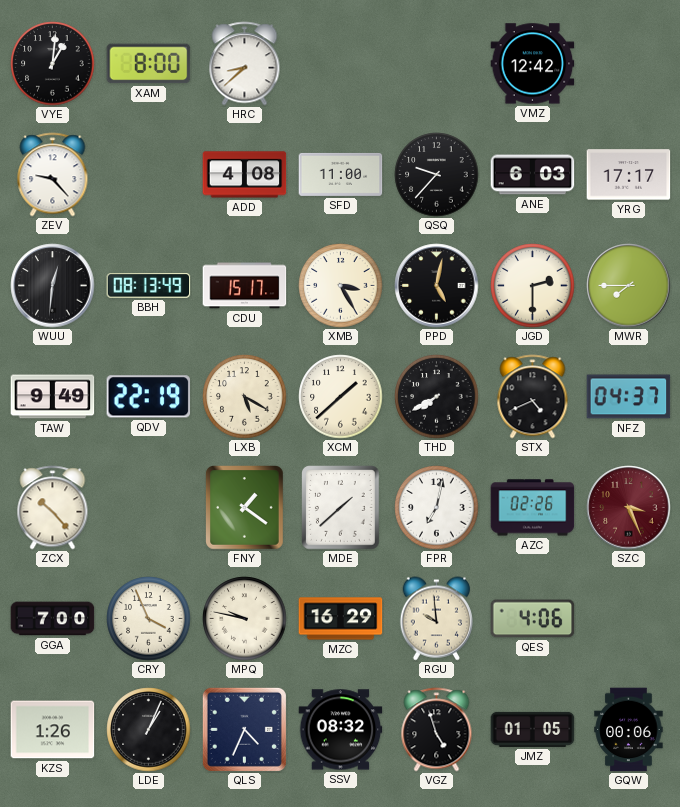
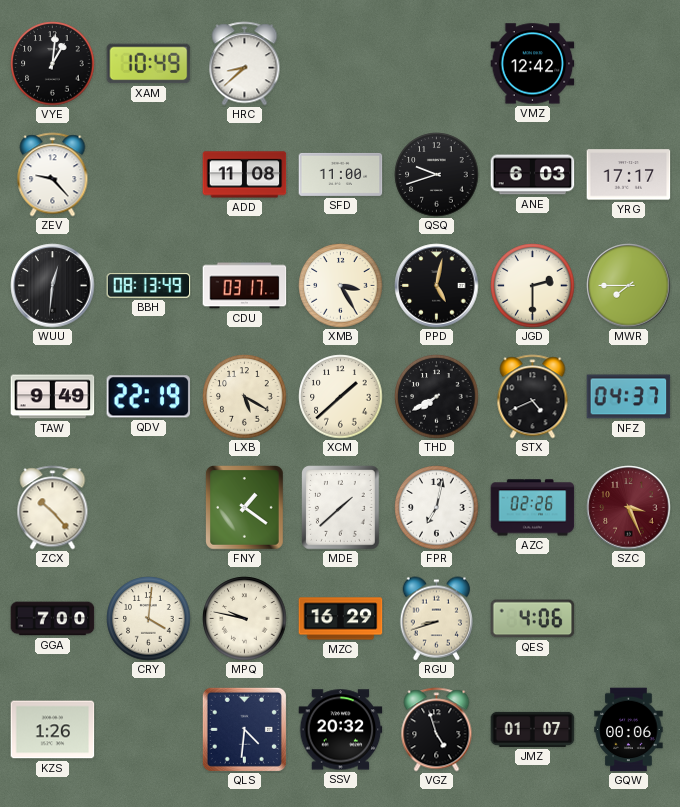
XAM: 8:00 -> 10:49
ADD: 4:08 -> 11:08
QSQ: 9:37 -> 9:42
CDU: 15:17 -> 03:17
CRY: 3:56 -> 4:01
RGU: 9:59 -> 8:42
LDE: 1:04 -> none
QLS: 4:34 -> 4:31
SSV: 08:32 -> 20:32
JMZ: 01:05 -> 01:07
